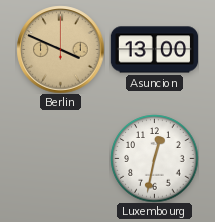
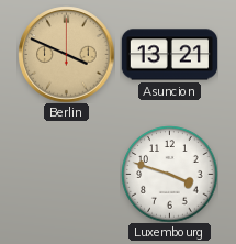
Asuncion: 13:00 -> 13:21
Luxembourg: 12:32 -> 3:48
